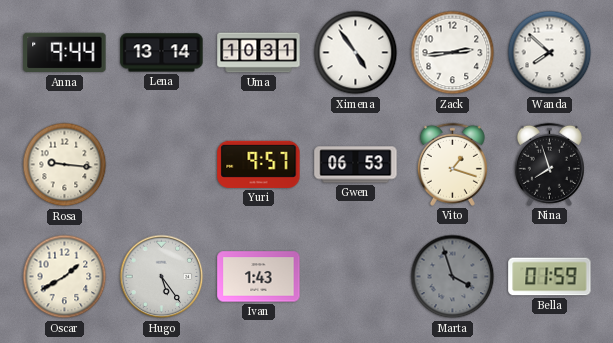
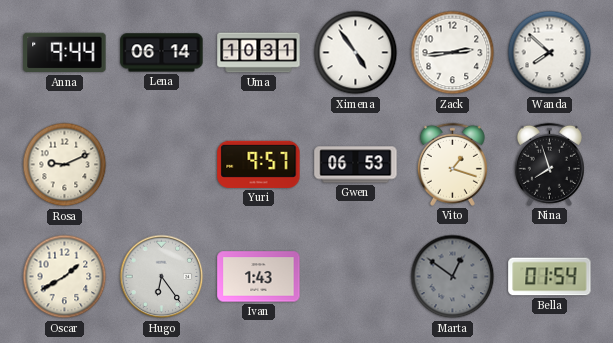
Lena: 13:14 -> 06:14
Rosa: 9:16 -> 9:11
Hugo: 5:24 -> 6:24
Marta: 3:57 -> 12:51
Bella: 01:59 -> 01:54
